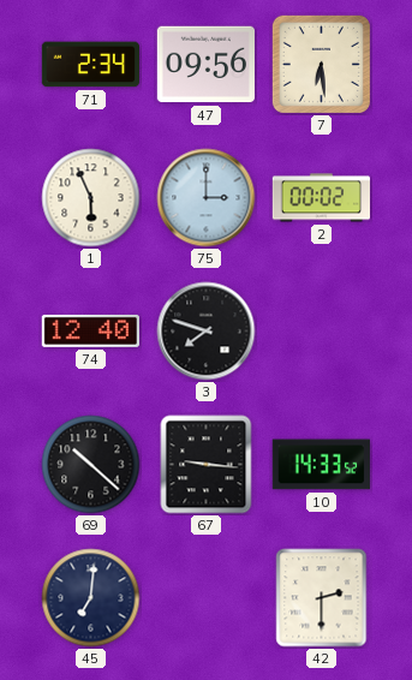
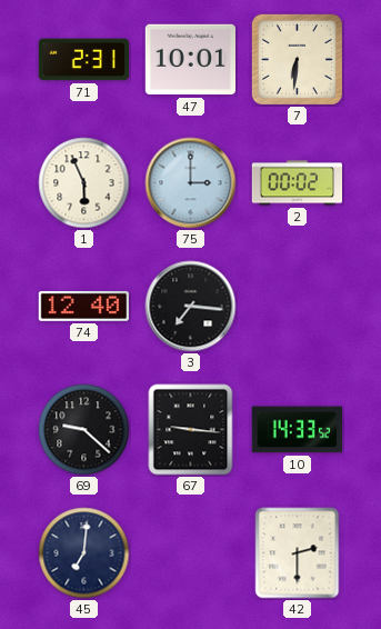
71: 2:34 -> 2:31
47: 09:56 -> 10:01
7: 6:29 -> 6:31
3: 7:48 -> 7:16
69: 10:22 -> 9:22
